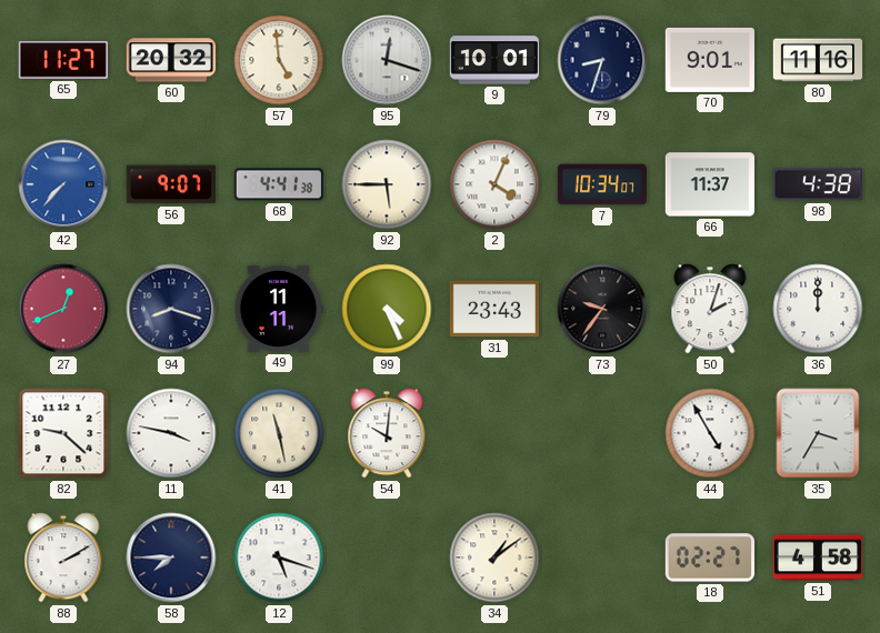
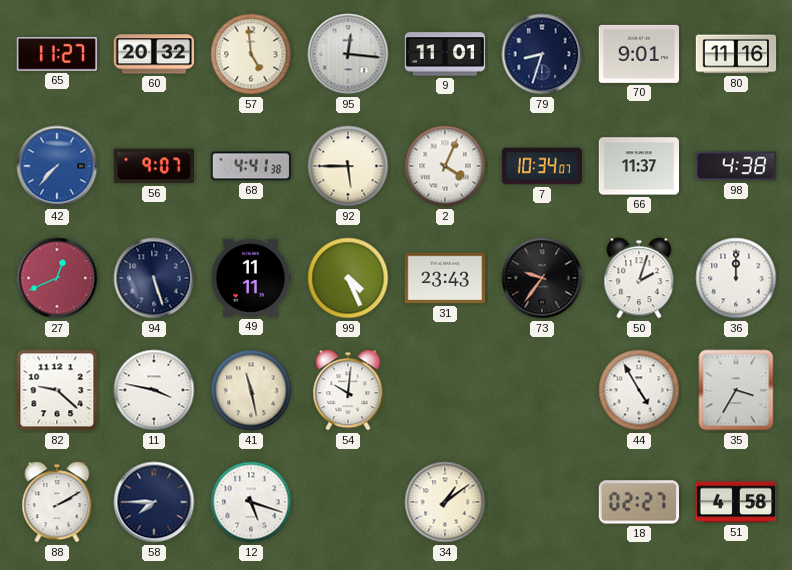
95: 12:18 -> 12:16
9: 10:01 -> 11:01
94: 8:18 -> 5:27
